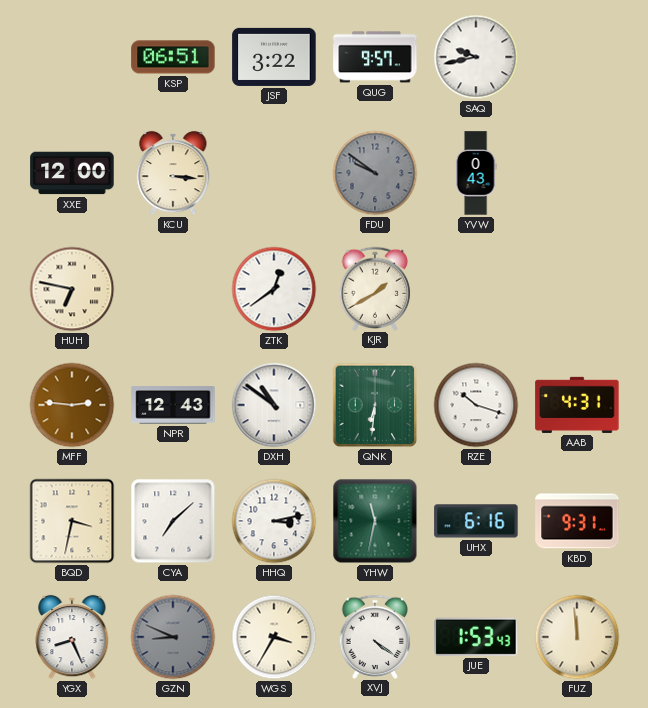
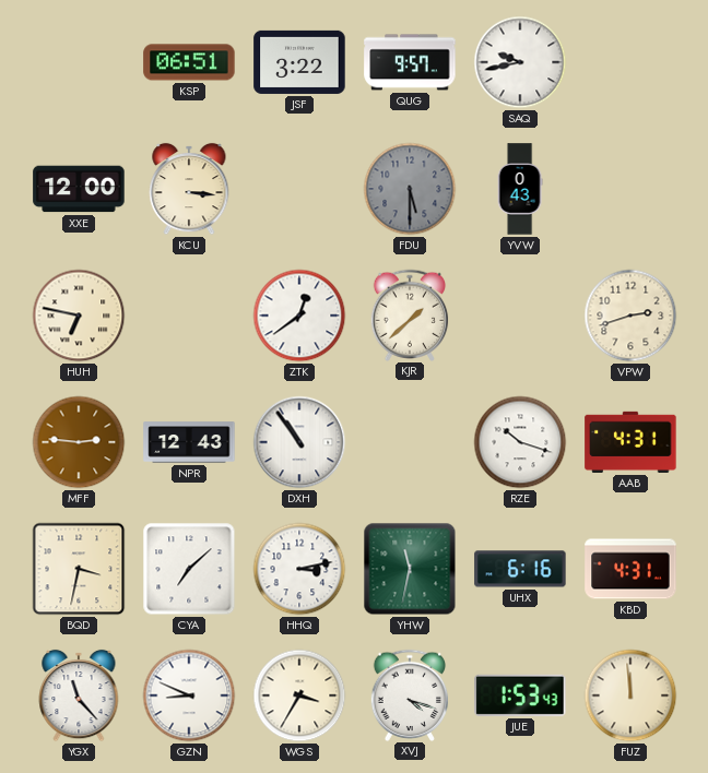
FDU: 9:51 -> 5:30
KJR: 1:40 -> 1:38
VPW: none -> 2:42
DXH: 10:51 -> 10:54
QNK: 6:31 -> none
KBD: 9:31 -> 4:31
YGX: 8:26 -> 11:23
GZN dial: grey -> white
XVJ: 4:21 -> 4:18
